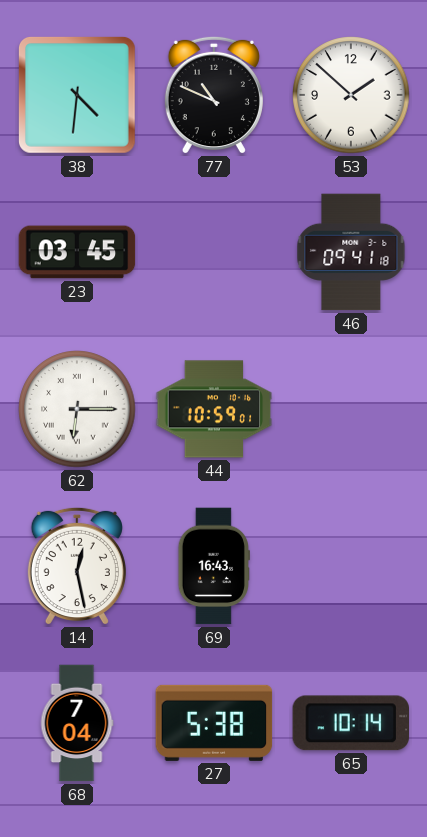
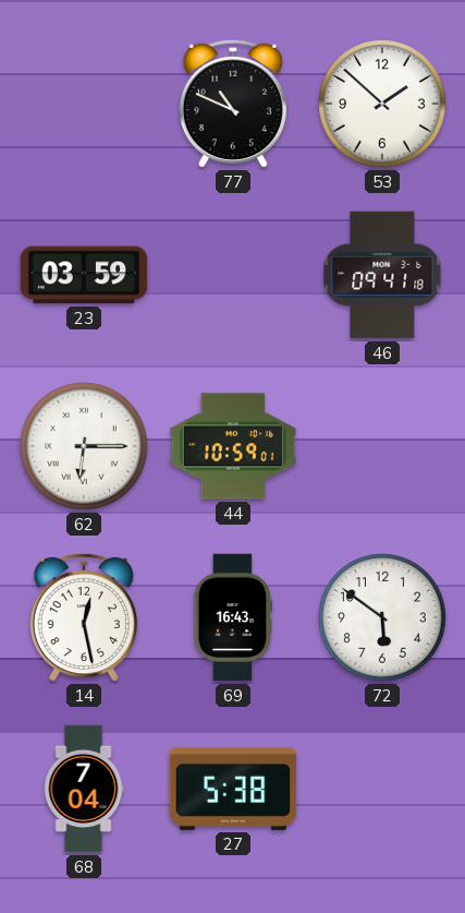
38: 4:31 -> none
23: 03:45 -> 03:59
72: none -> 5:51
65: 10:14 -> none
